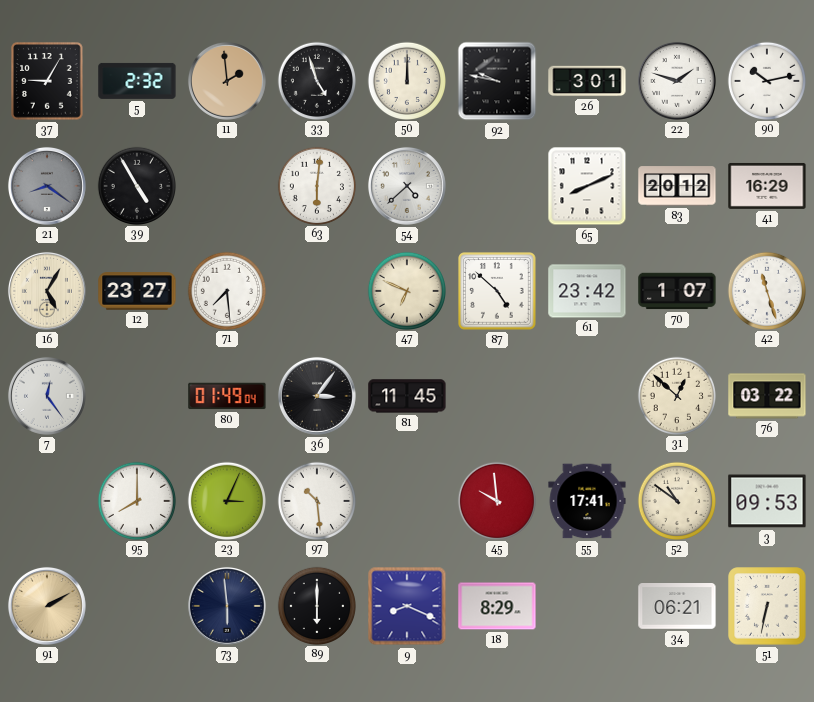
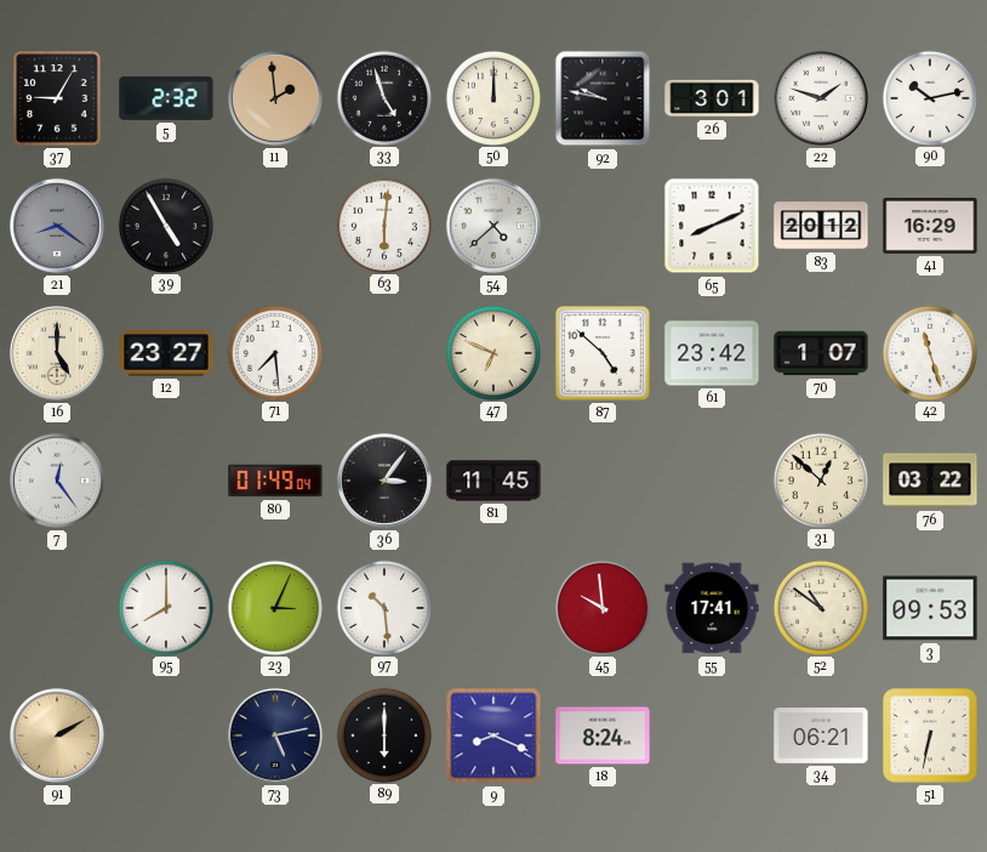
16: 5:05 -> 5:00
73: 5:59 -> 5:13
18: 8:29 -> 8:24
